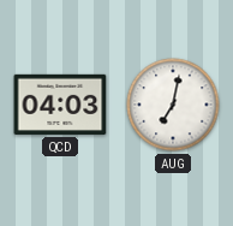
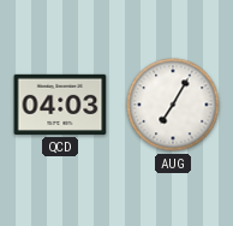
AUG: 7:02 -> 7:05
